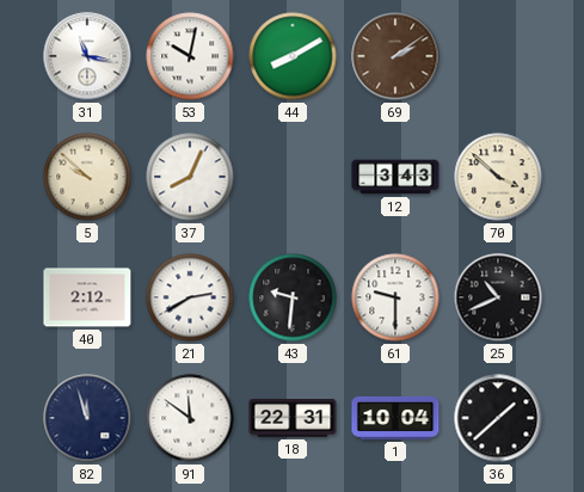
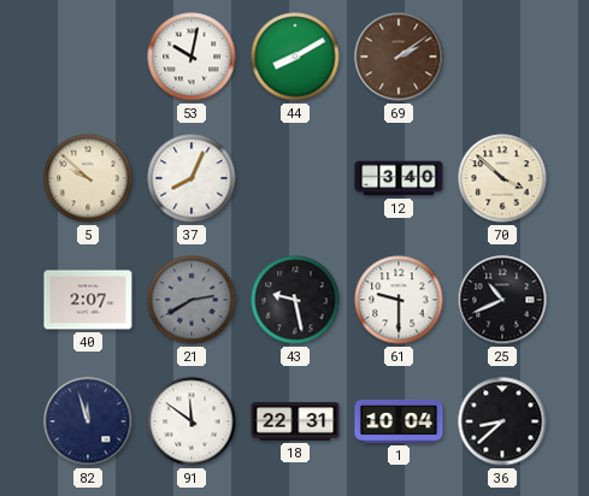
31: 11:17 -> none
12: 3:43 -> 3:40
40: 2:12 -> 2:07
21 dial: white -> grey
43: 9:31 -> 9:28
36: 1:38 -> 8:38
